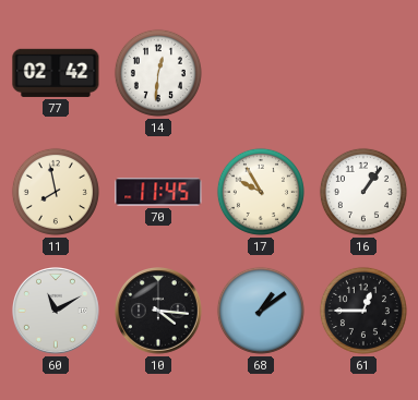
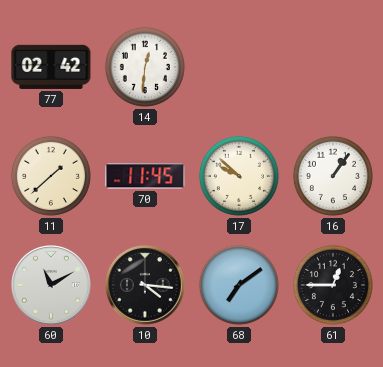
11: 7:58 -> 1:38
17: 9:55 -> 9:52
68: 1:09 -> 7:09
